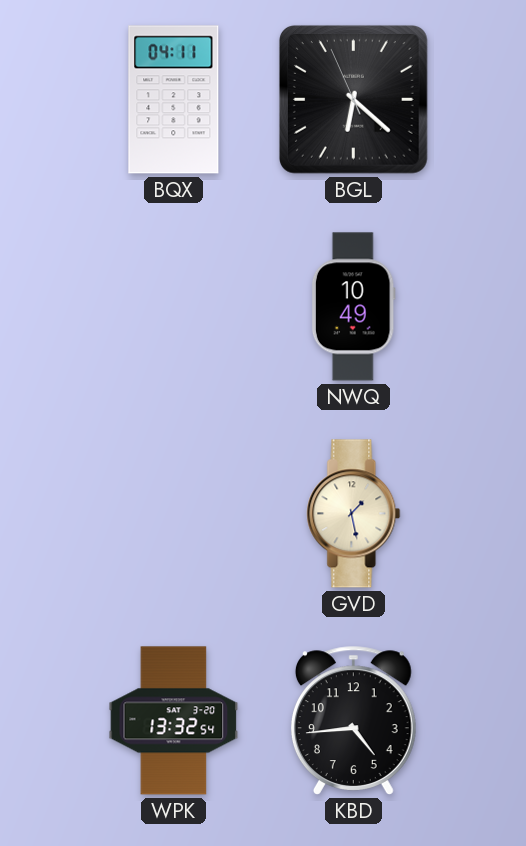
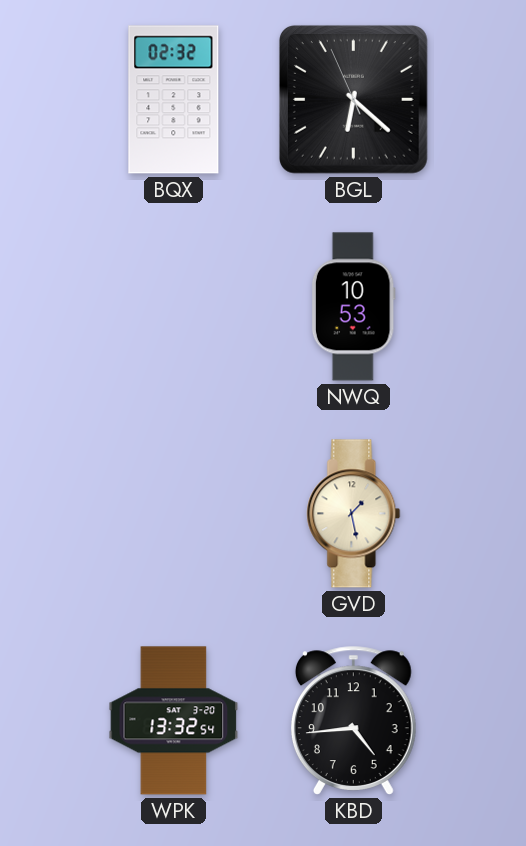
BQX: 04:11 -> 02:32
NWQ: 10:49 -> 10:53
